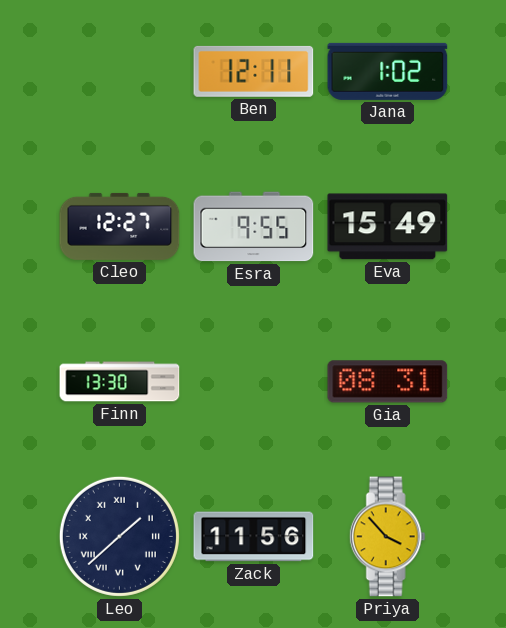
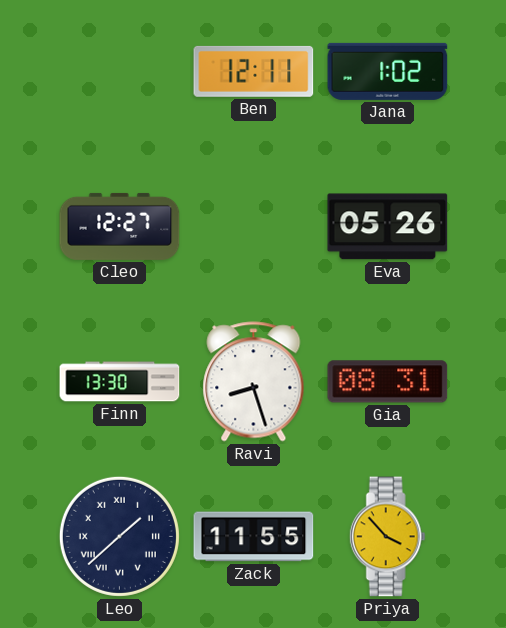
Esra: 9:55 -> none
Eva: 15:49 -> 05:26
Ravi: none -> 8:27
Zack: 11:56 -> 11:55
